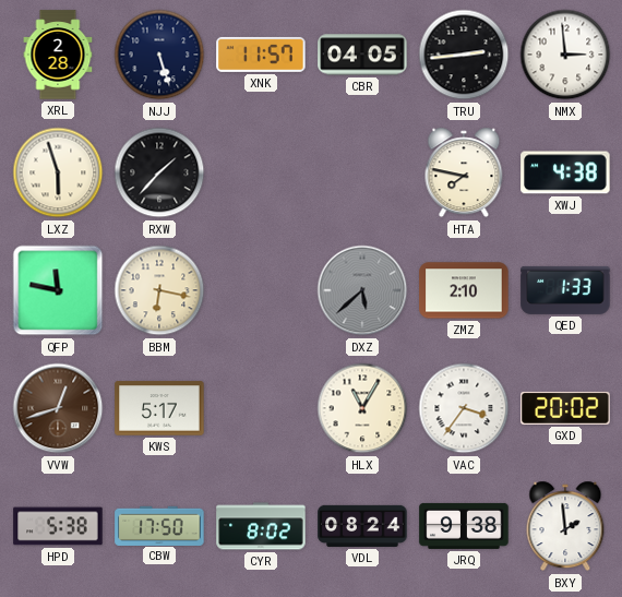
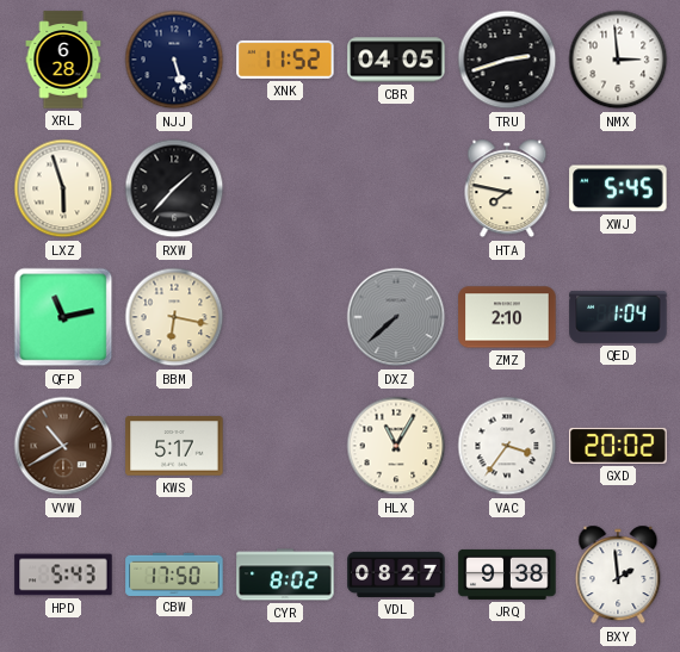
XRL: 2:28 -> 6:28
XNK: 11:57 -> 11:52
TRU: 2:44 -> 2:42
XWJ: 4:38 -> 5:45
QFP: 11:47 -> 11:13
DXZ: 5:38 -> 7:38
QED: 1:33 -> 1:04
VVW: 12:42 -> 10:40
HPD: 5:38 -> 5:43
VDL: 08:24 -> 08:27
